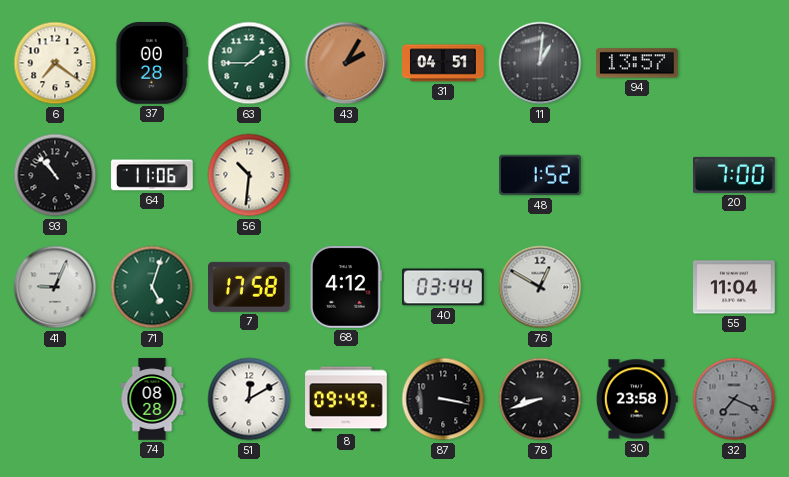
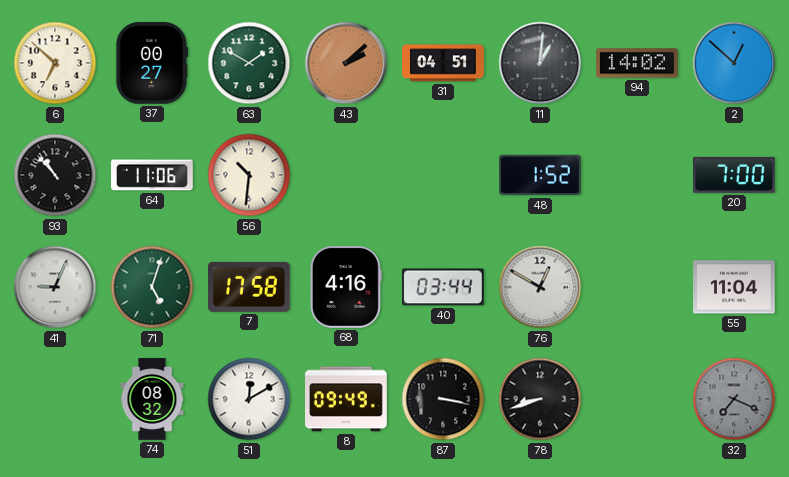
6: 7:21 -> 6:52
37: 00:28 -> 00:27
63: 1:45 -> 1:50
43: 2:05 -> 2:08
94: 13:57 -> 14:02
2: none -> 12:52
68: 4:12 -> 4:16
74: 08:28 -> 08:32
30: 23:58 -> none
